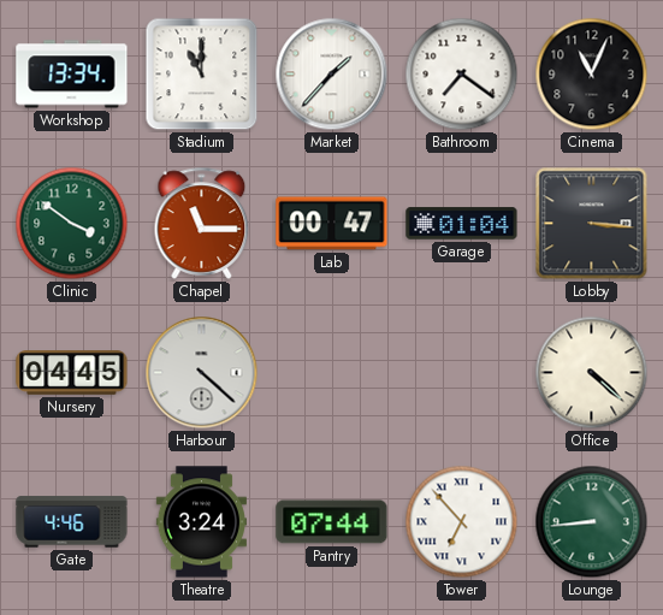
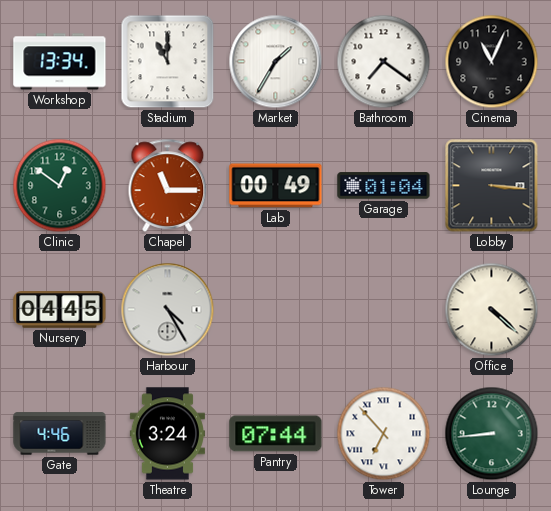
Market: 1:37 -> 1:35
Clinic: 3:51 -> 12:51
Lab: 00:47 -> 00:49
Harbour: 4:22 -> 4:25
